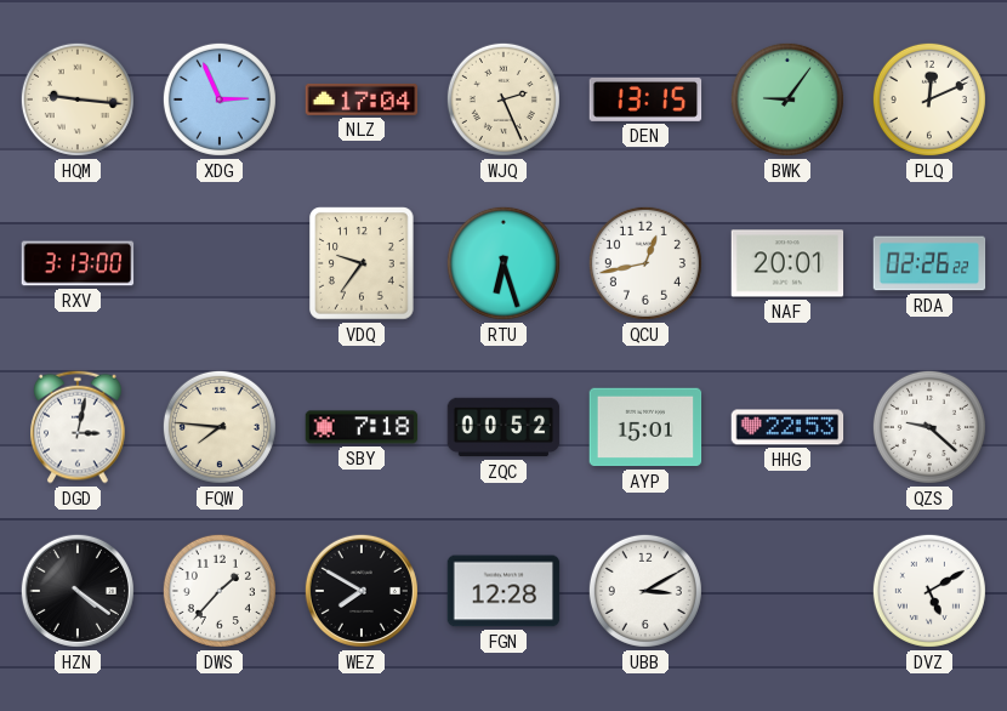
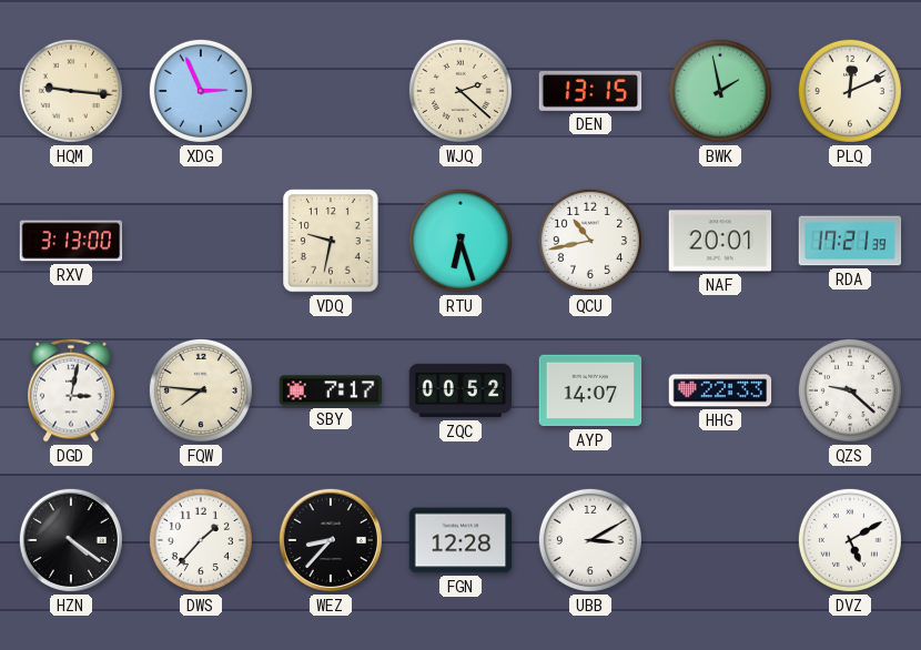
NLZ: 17:04 -> none
WJQ: 2:26 -> 2:22
BWK: 9:06 -> 1:58
VDQ: 9:36 -> 9:32
QCU: 12:43 -> 10:43
RDA: 02:26 -> 17:21
SBY: 7:18 -> 7:17
AYP: 15:01 -> 14:07
HHG: 22:53 -> 22:33
WEZ: 7:50 -> 8:37
